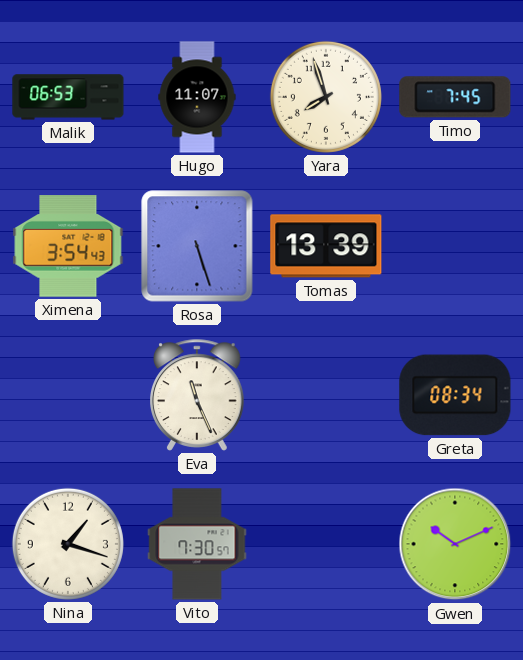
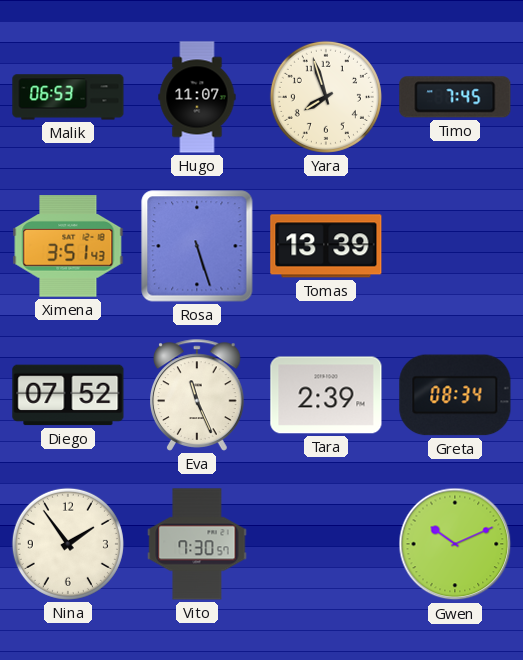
Ximena: 3:54 -> 3:51
Diego: none -> 07:52
Tara: none -> 2:39
Nina: 1:18 -> 1:54
